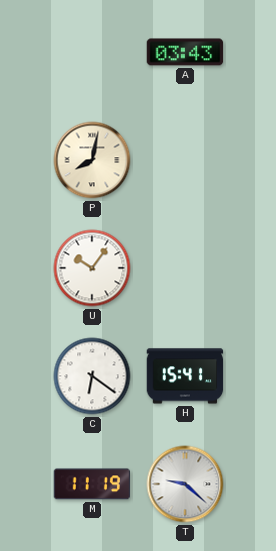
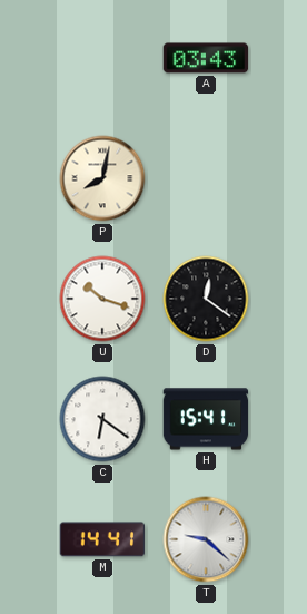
U: 10:06 -> 10:18
D: none -> 12:21
M: 11:19 -> 14:41
